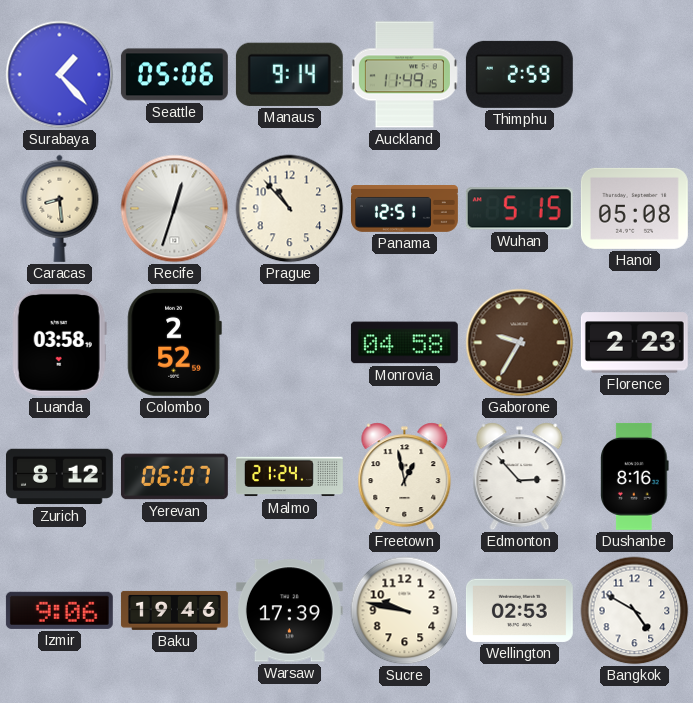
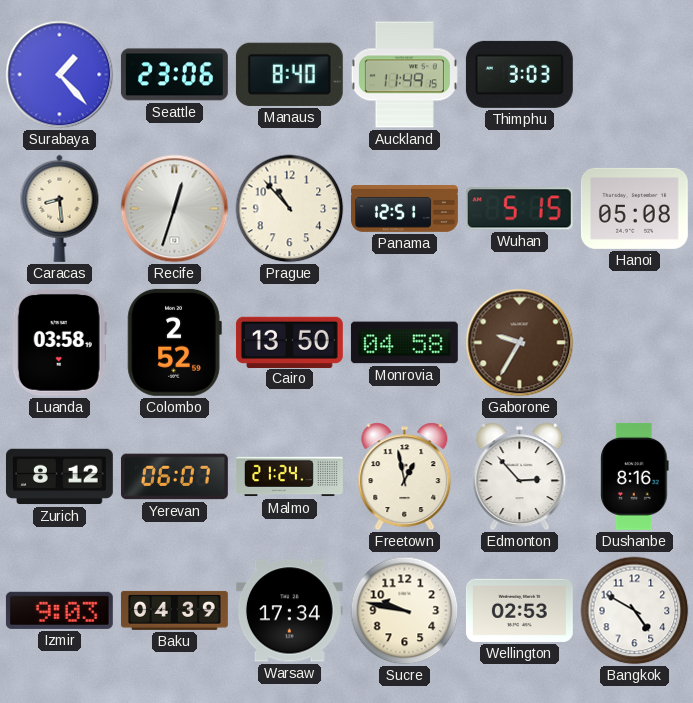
Seattle: 05:06 -> 23:06
Manaus: 9:14 -> 8:40
Thimphu: 2:59 -> 3:03
Cairo: none -> 13:50
Florence: 2:23 -> none
Izmir: 9:06 -> 9:03
Baku: 19:46 -> 04:39
Warsaw: 17:39 -> 17:34
